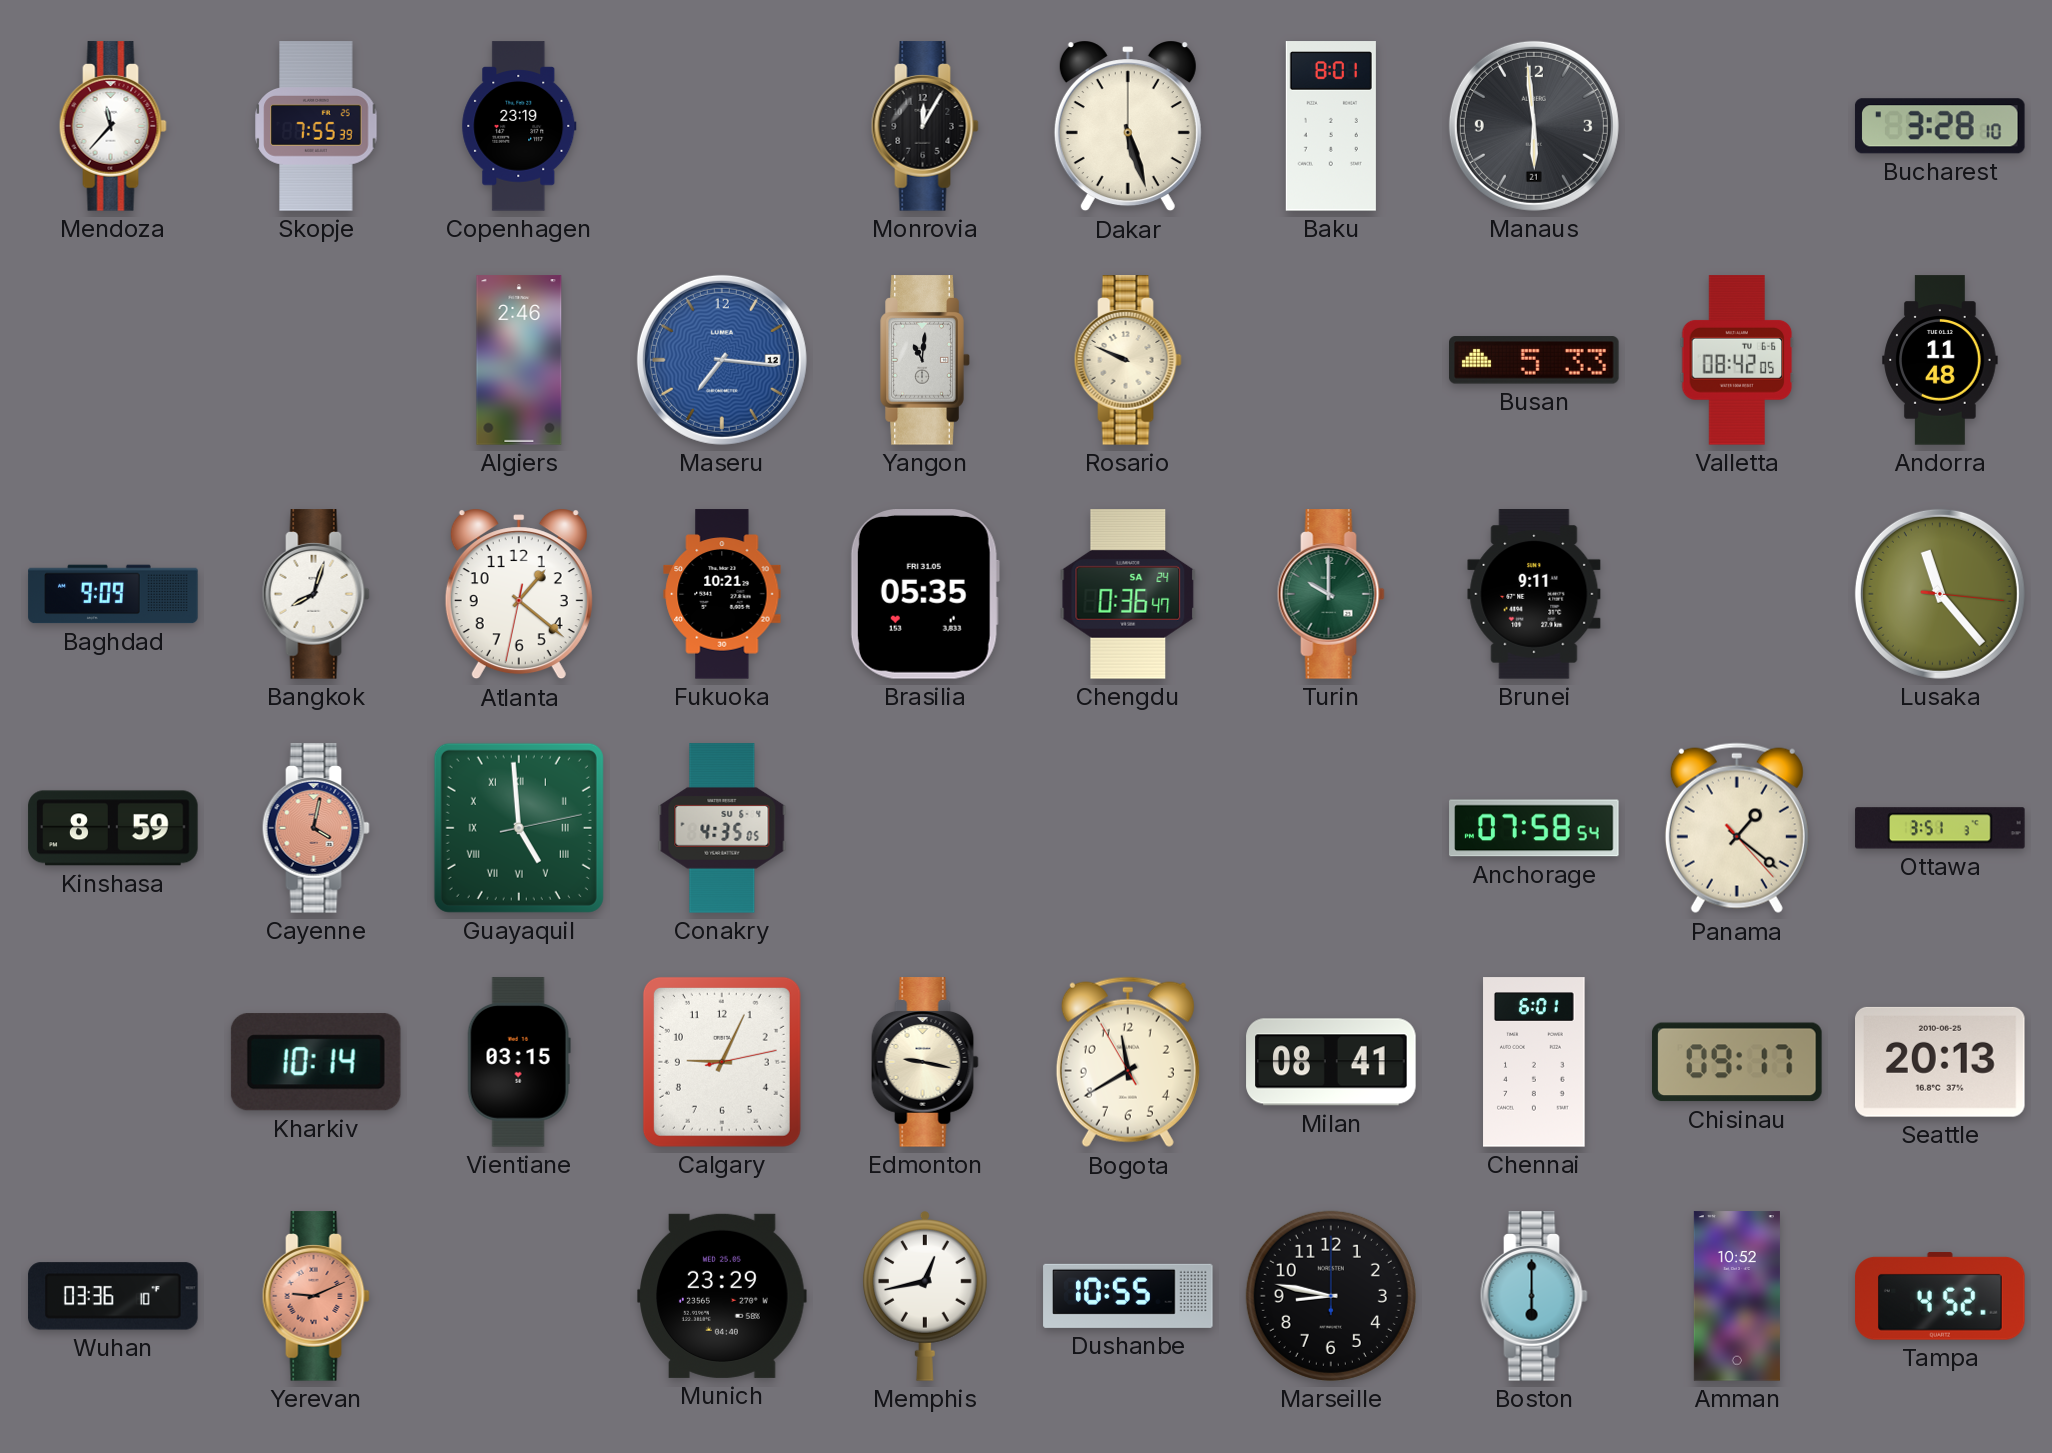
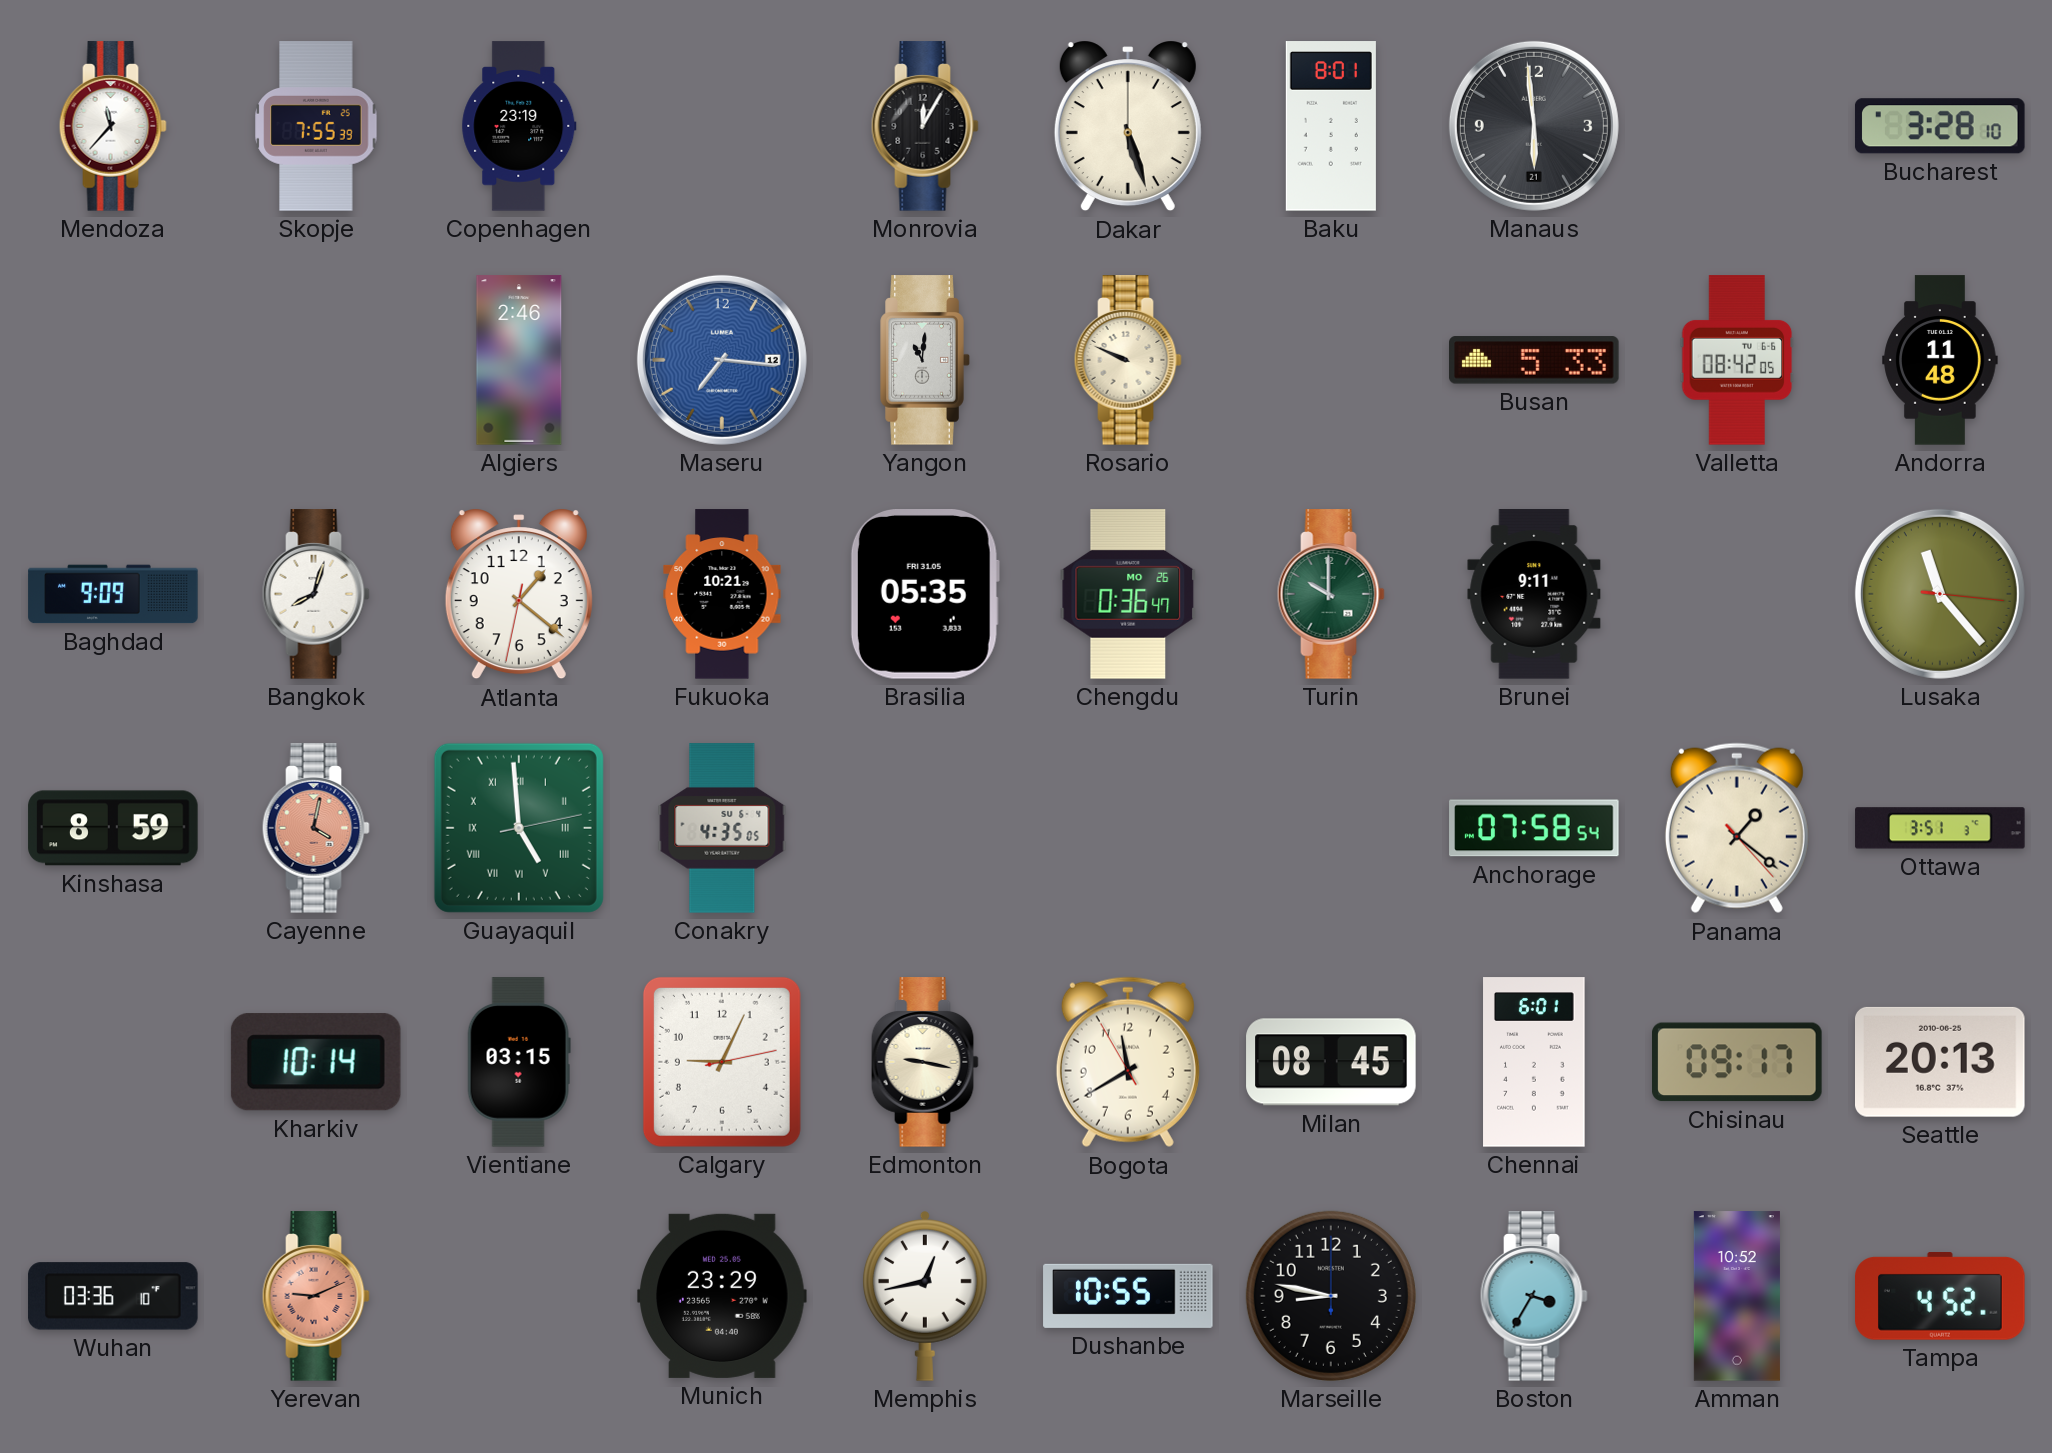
Chengdu date: SA 24 -> MO 26
Milan: 08:41 -> 08:45
Boston: 6:00 -> 3:35
